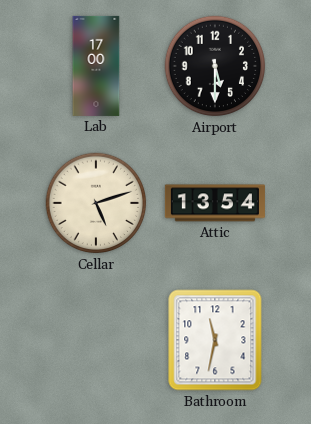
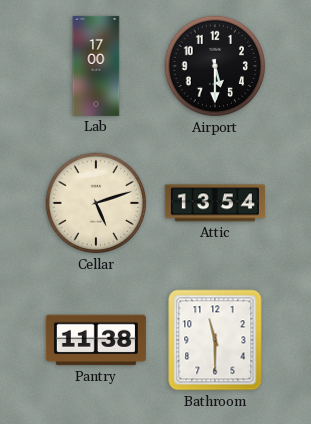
Pantry: none -> 11:38
Bathroom: 11:32 -> 11:30
